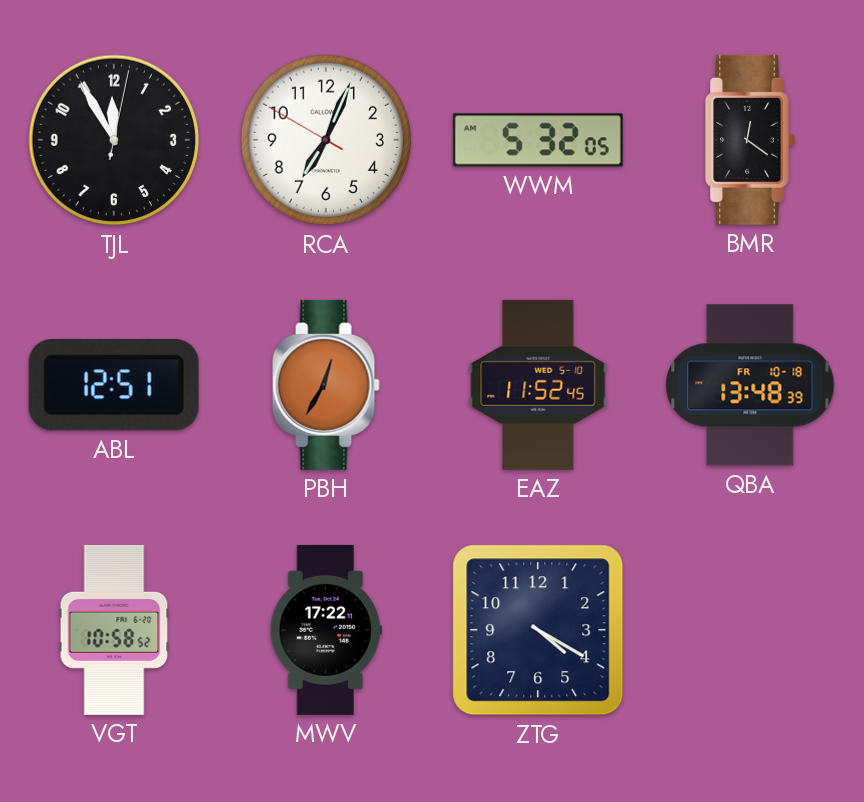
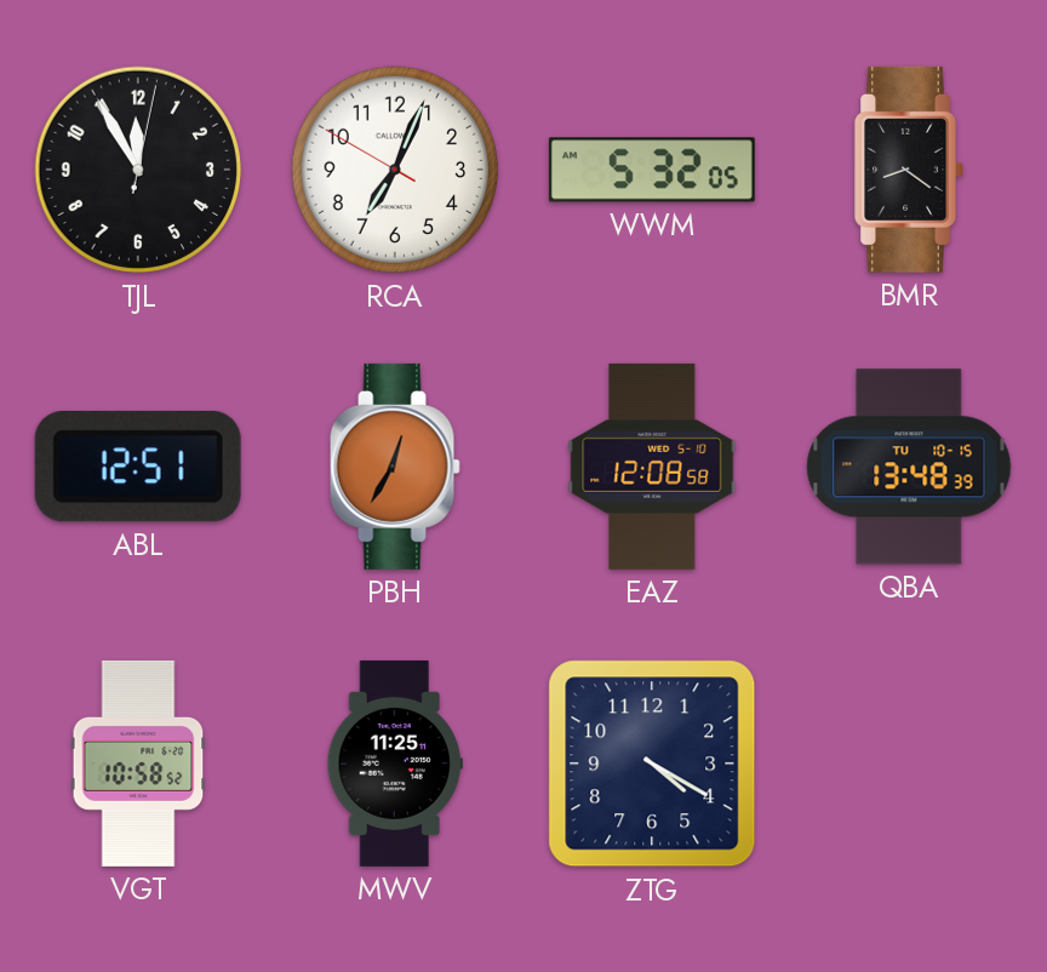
BMR: 12:21 -> 8:21
EAZ: 11:52 -> 12:08
QBA date: FR 10-18 -> TU 10-15
MWV: 17:22 -> 11:25
